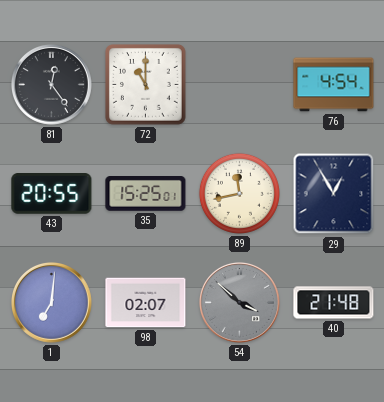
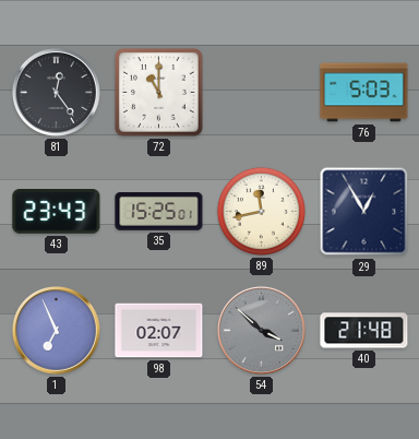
76: 4:54 -> 5:03
43: 20:55 -> 23:43
1: 7:01 -> 6:56
